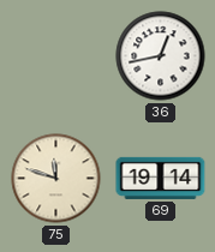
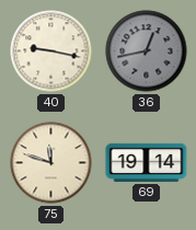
40: none -> 9:17
36 dial: white -> grey
